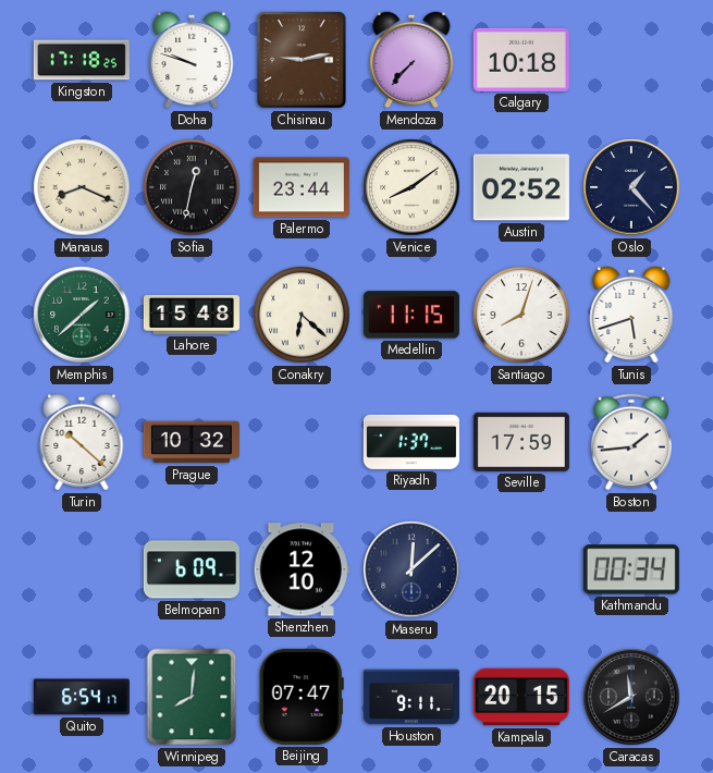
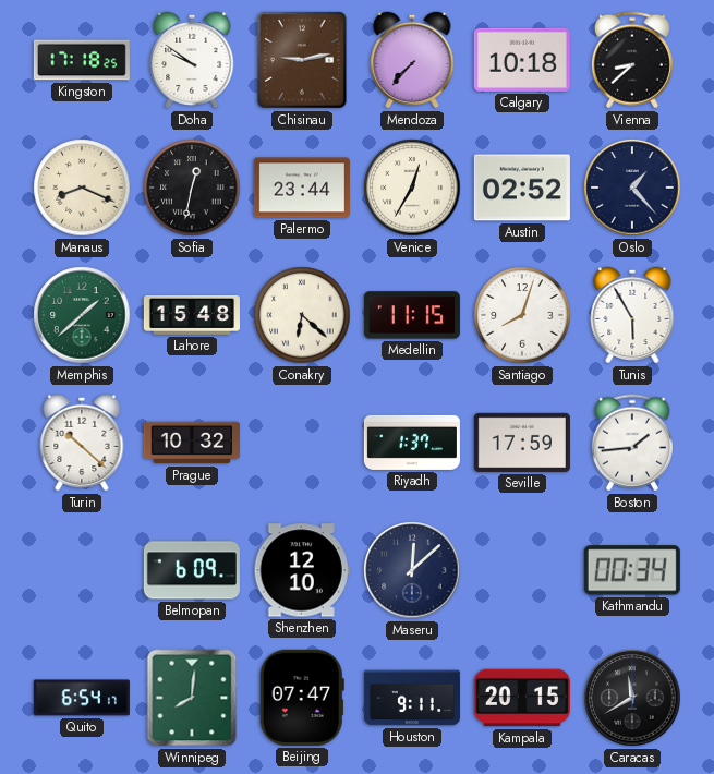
Doha: 9:48 -> 9:51
Vienna: none -> 8:38
Venice: 8:09 -> 12:35
Tunis: 5:42 -> 5:55
